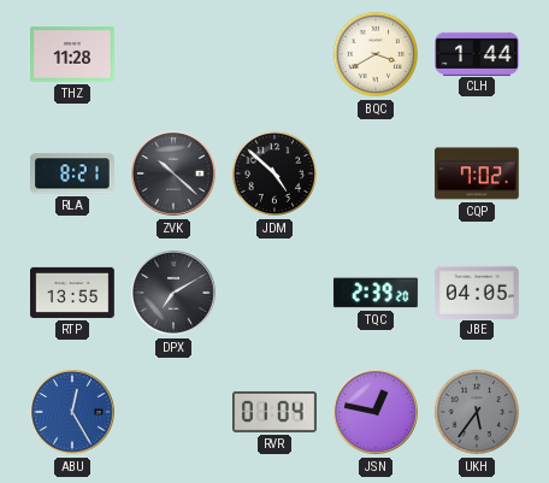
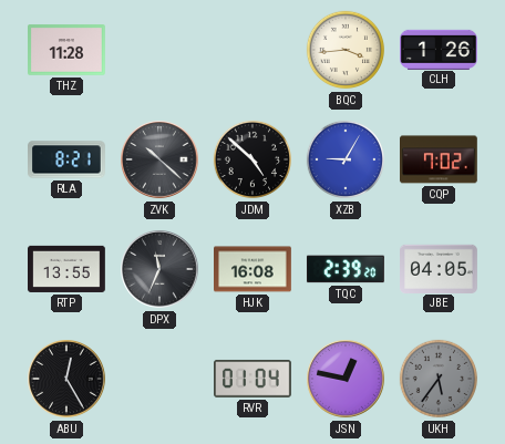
BQC: 3:40 -> 3:44
CLH: 1:44 -> 1:26
XZB: none -> 9:05
DPX: 7:10 -> 11:34
HJK: none -> 16:08
ABU dial: blue -> black
